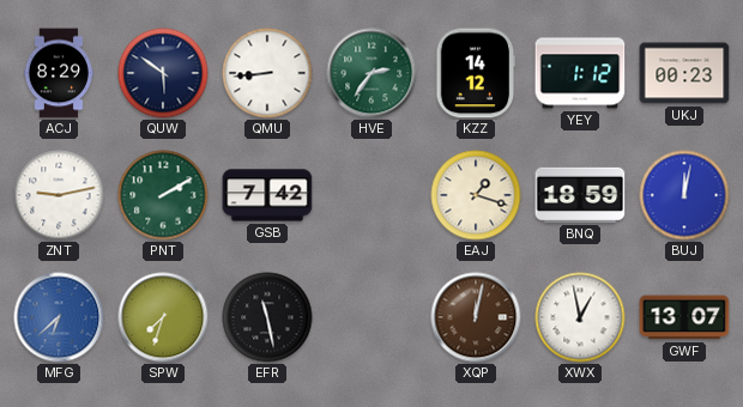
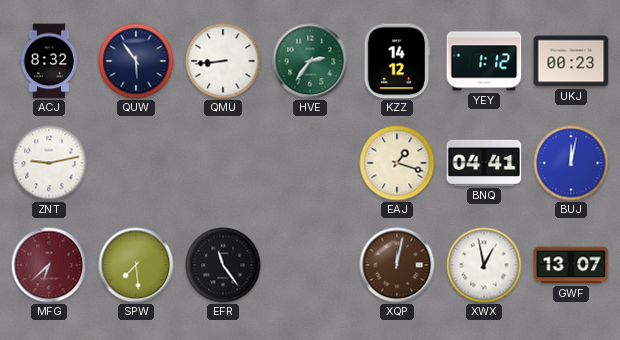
ACJ: 8:29 -> 8:32
QUW: 5:51 -> 5:54
PNT: 2:10 -> none
GSB: 7:42 -> none
BNQ: 18:59 -> 04:41
MFG dial: blue -> burgundy
SPW: 7:33 -> 7:29
EFR: 11:28 -> 11:24
